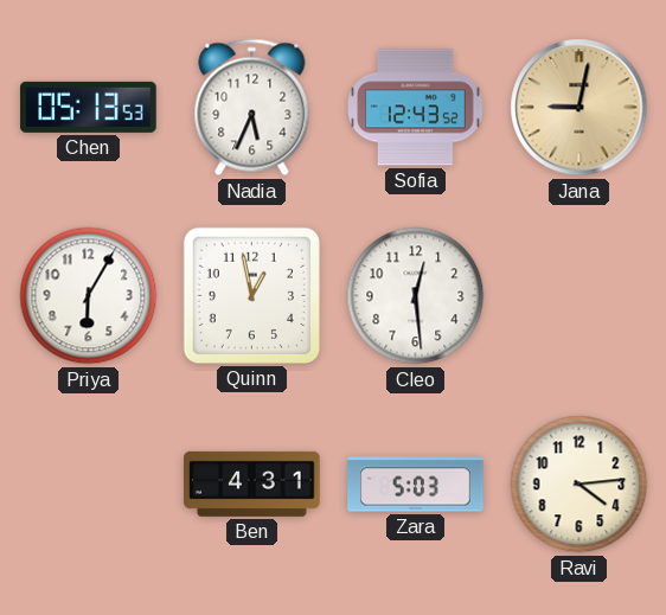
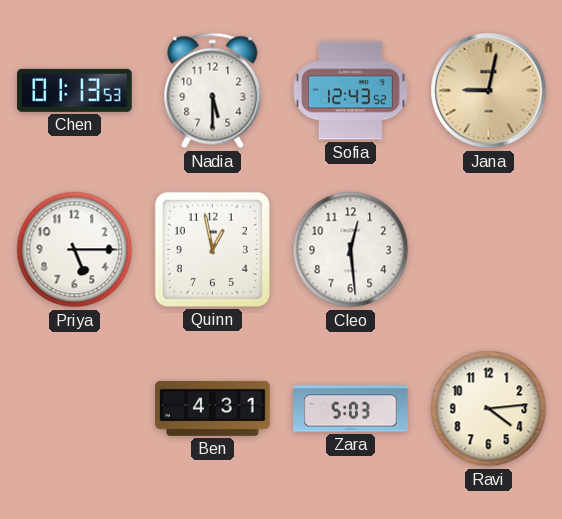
Chen: 05:13 -> 01:13
Nadia: 5:34 -> 5:30
Priya: 6:05 -> 5:15
